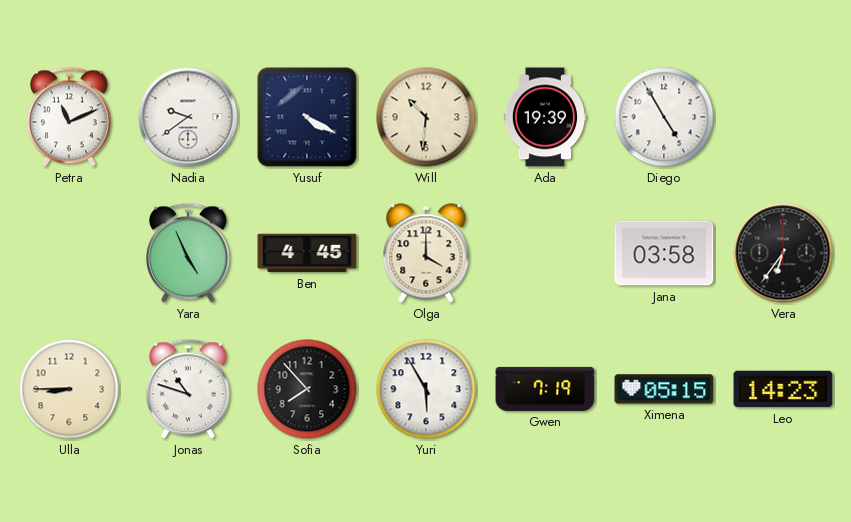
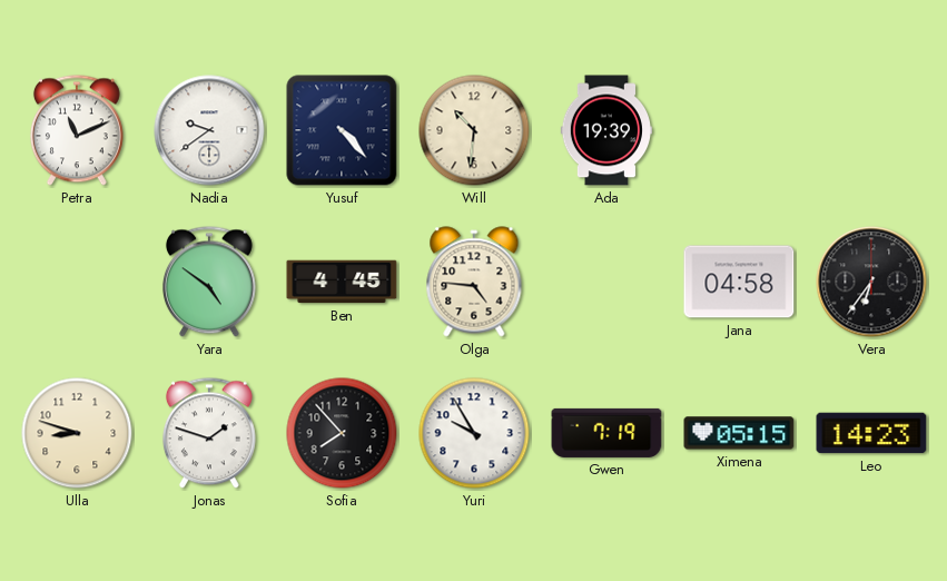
Yusuf: 4:20 -> 4:23
Diego: 4:55 -> none
Yara: 4:56 -> 4:51
Olga: 4:00 -> 4:46
Jana: 03:58 -> 04:58
Ulla: 8:45 -> 8:48
Jonas: 10:48 -> 1:48
Yuri: 5:55 -> 9:55
